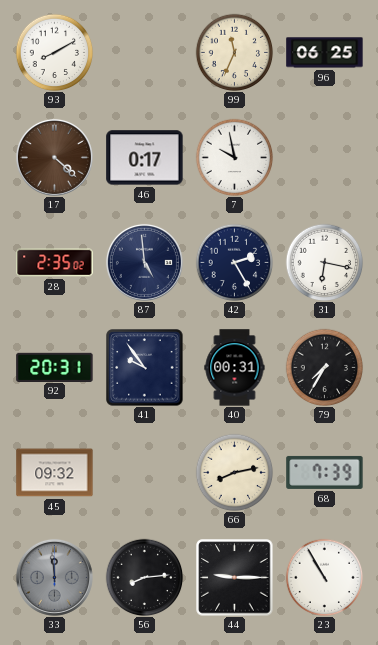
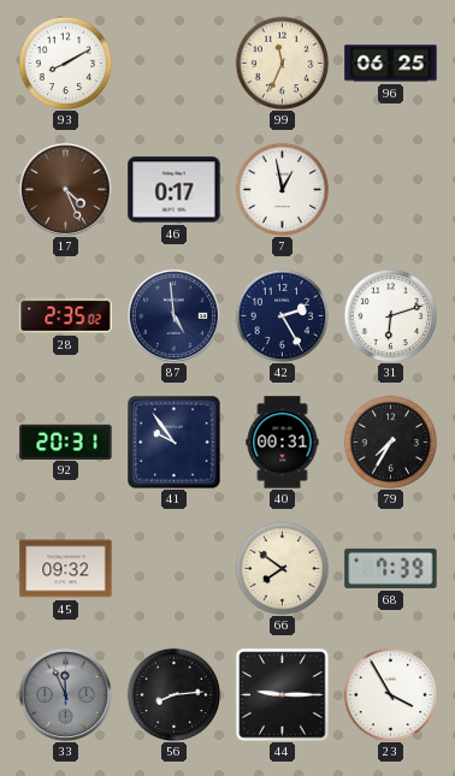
17: 4:22 -> 4:26
7: 9:58 -> 12:58
31: 6:17 -> 6:12
66: 8:13 -> 7:51
33: 11:59 -> 11:56
23: 10:55 -> 3:55
